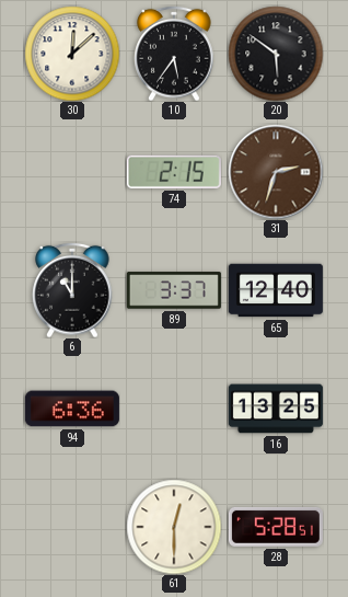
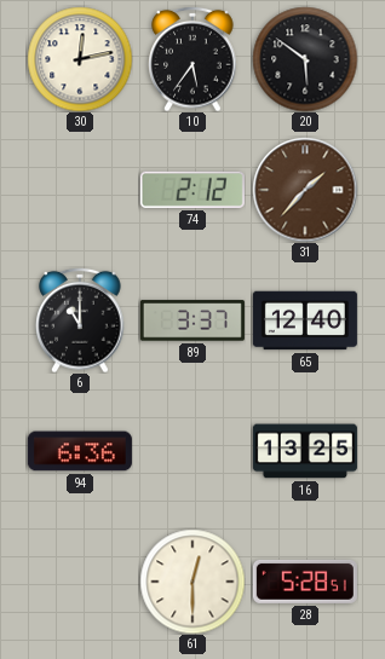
30: 12:08 -> 12:13
74: 2:15 -> 2:12
31: 2:33 -> 1:37
